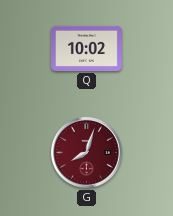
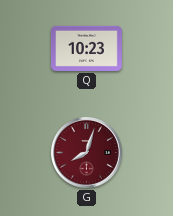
Q: 10:02 -> 10:23
